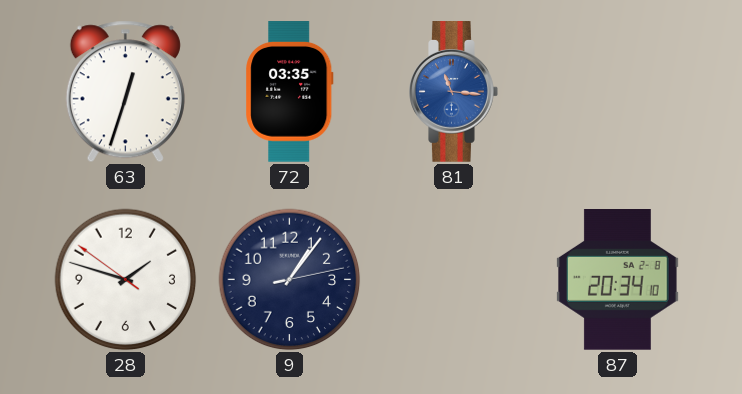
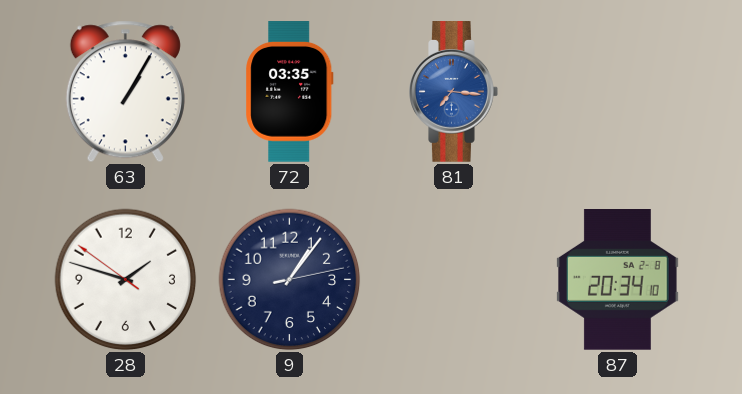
63: 12:33 -> 1:05
81: 11:16 -> 7:16
